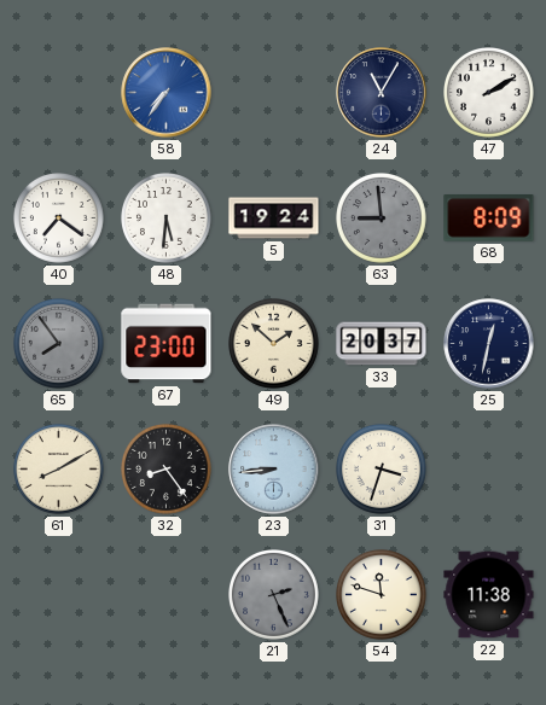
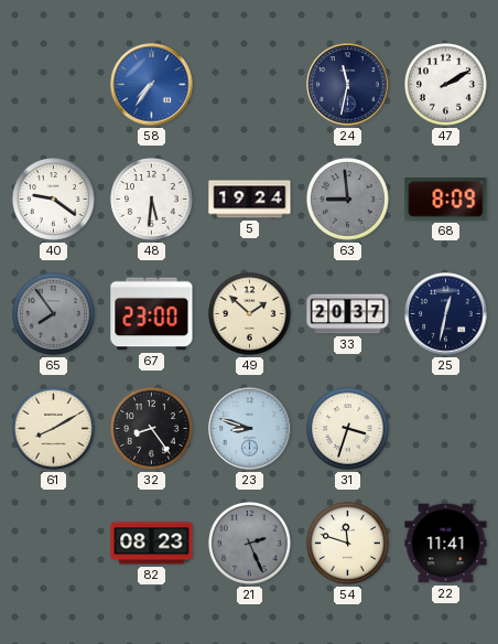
24: 11:05 -> 11:32
40: 7:21 -> 9:21
23: 8:44 -> 8:48
82: none -> 08:23
22: 11:38 -> 11:41
